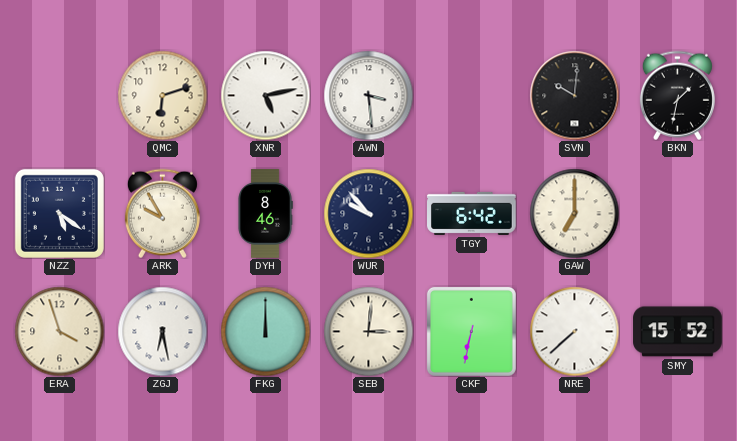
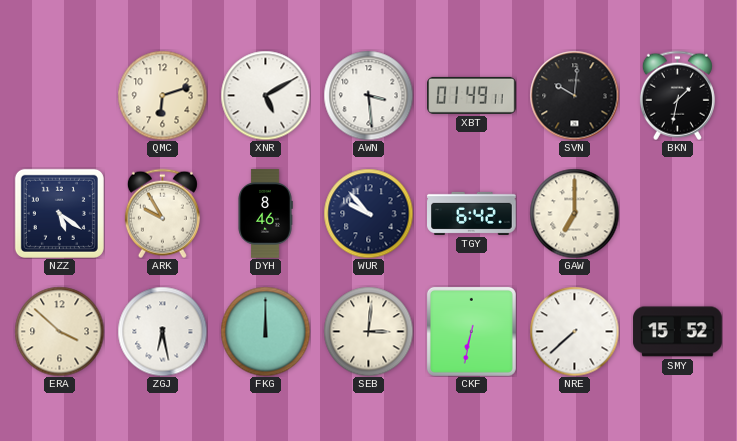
XNR: 5:13 -> 5:10
XBT: none -> 01:49
ERA: 3:57 -> 3:52
